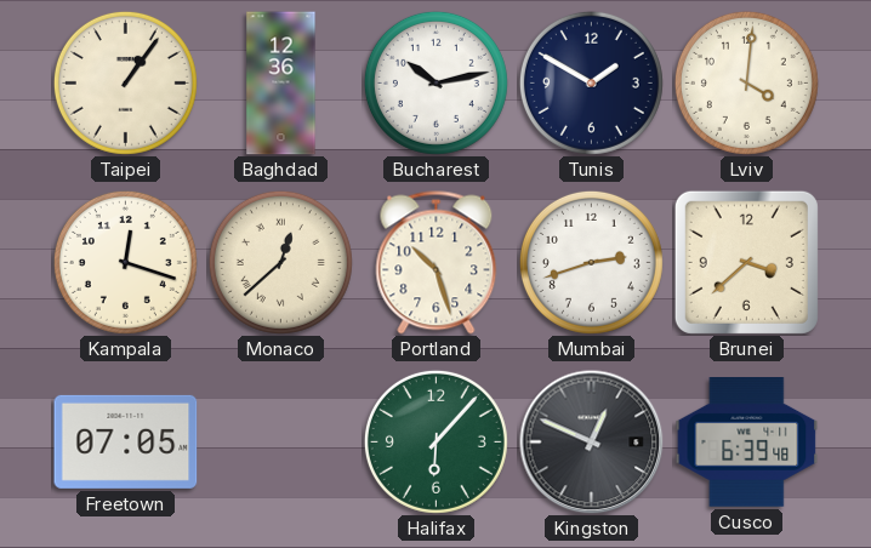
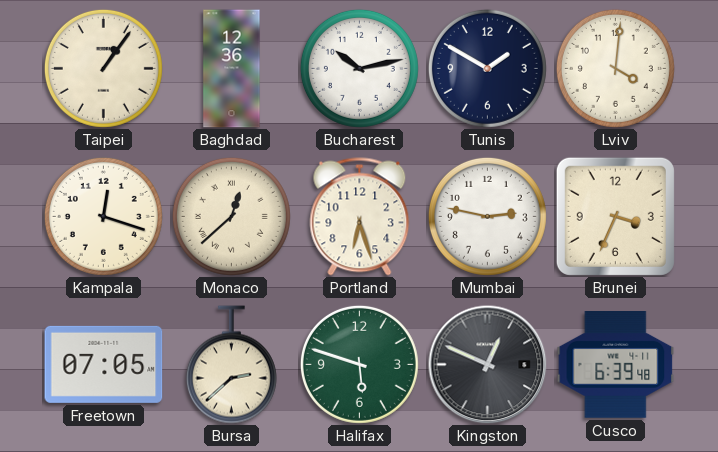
Portland: 10:27 -> 6:27
Mumbai: 2:42 -> 2:47
Brunei: 3:38 -> 3:34
Bursa: none -> 2:38
Halifax: 6:07 -> 5:48
